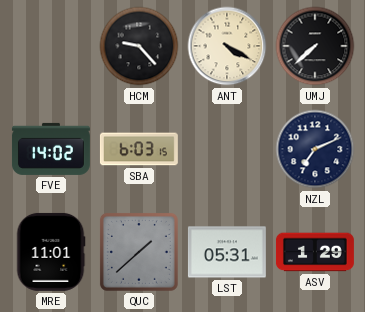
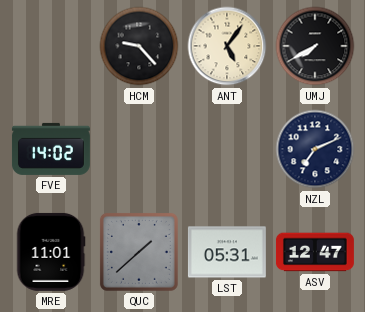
ANT: 4:20 -> 5:06
UMJ: 7:38 -> 7:40
SBA: 6:03 -> none
ASV: 1:29 -> 12:47
